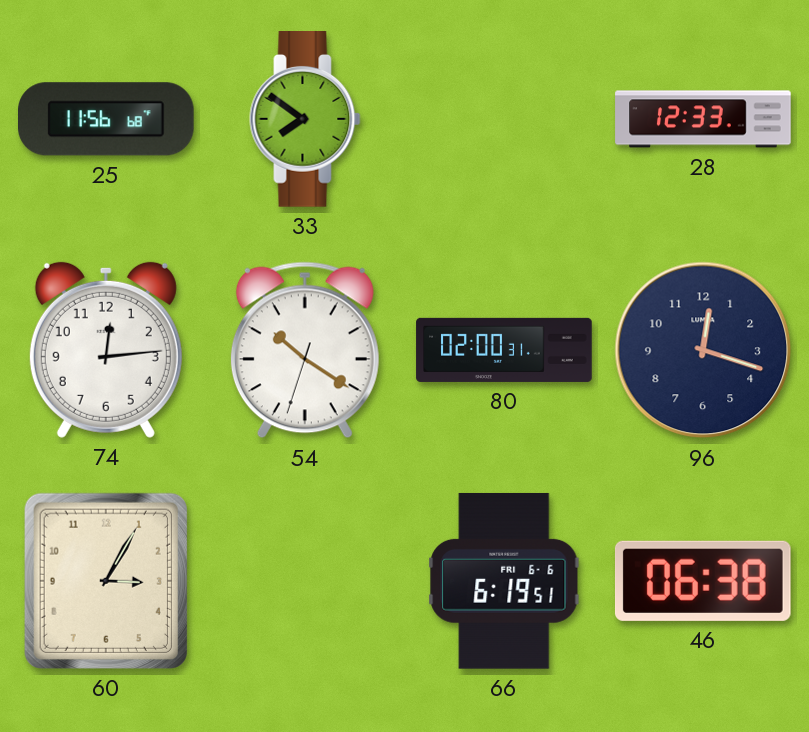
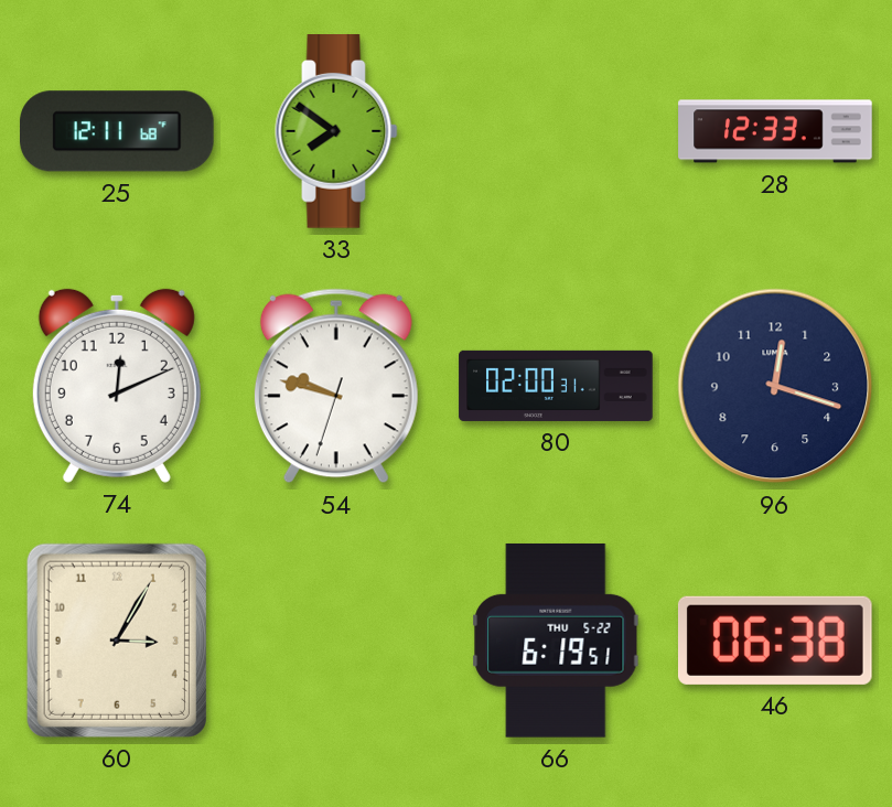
25: 11:56 -> 12:11
74: 12:14 -> 12:11
54: 10:20 -> 9:47
66 date: FRI 6-6 -> THU 5-22
